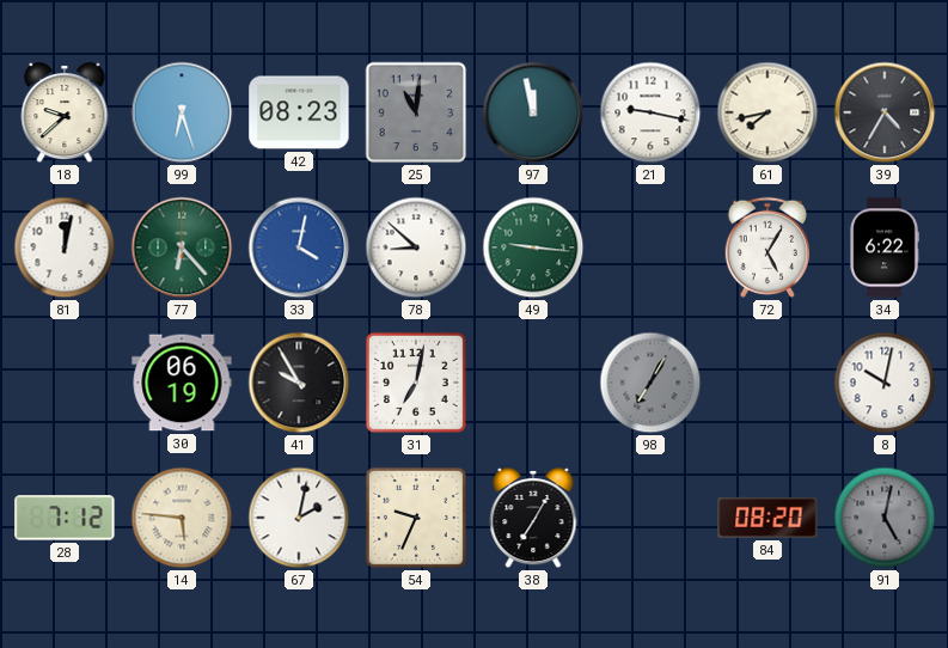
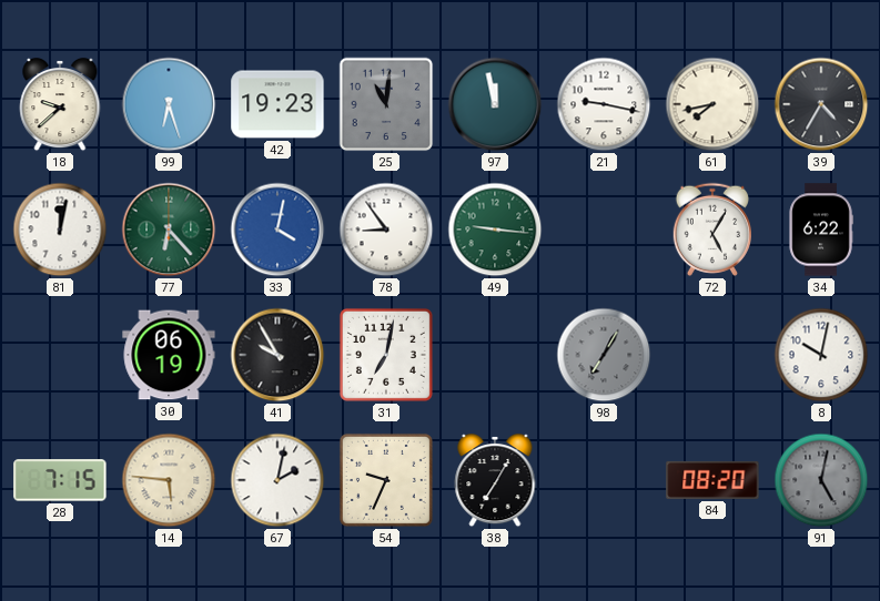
42: 08:23 -> 19:23
78: 8:52 -> 8:54
28: 7:12 -> 7:15
